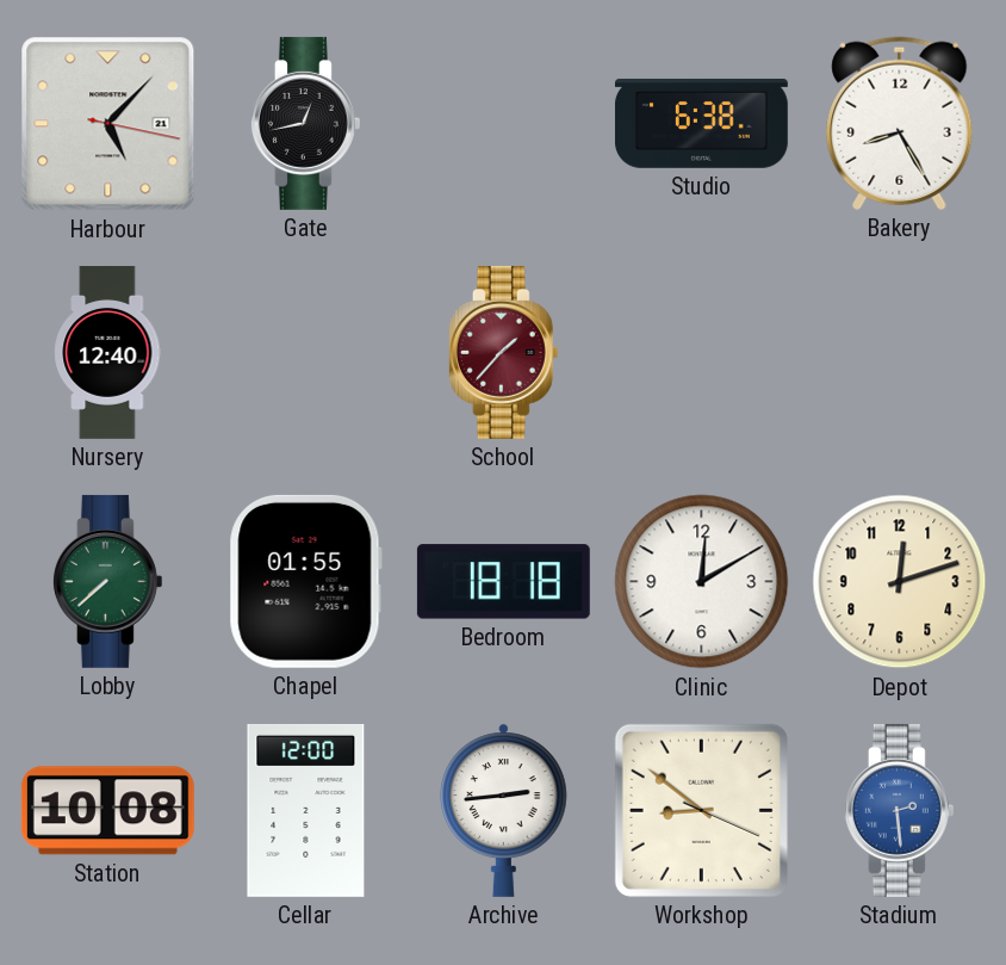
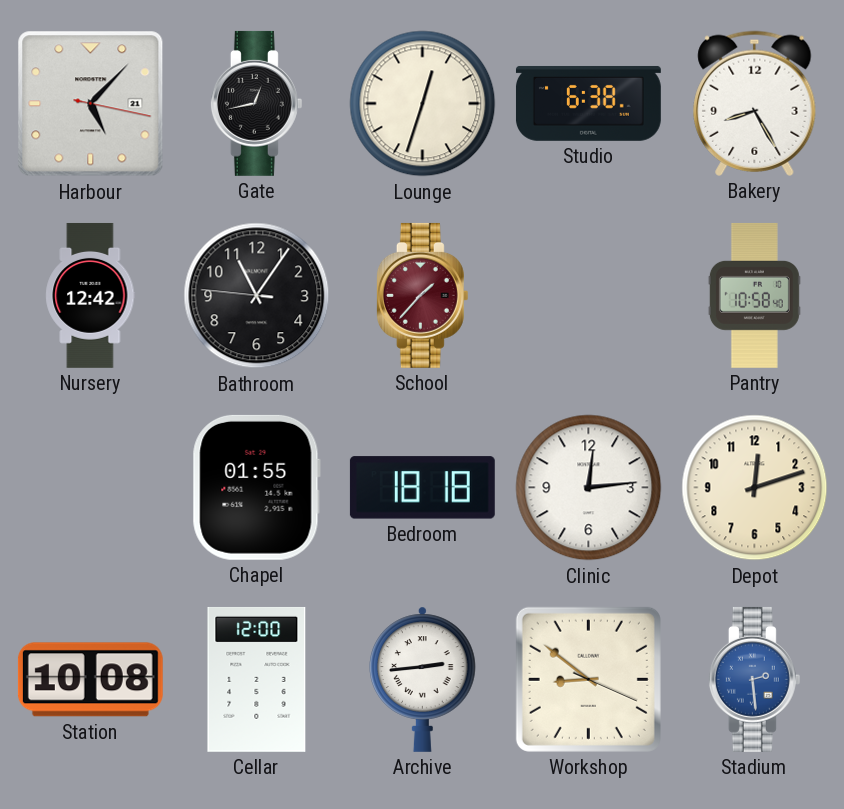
Lounge: none -> 12:33
Nursery: 12:40 -> 12:42
Bathroom: none -> 11:05
Pantry: none -> 10:58
Lobby: 7:38 -> none
Clinic: 12:10 -> 12:14
